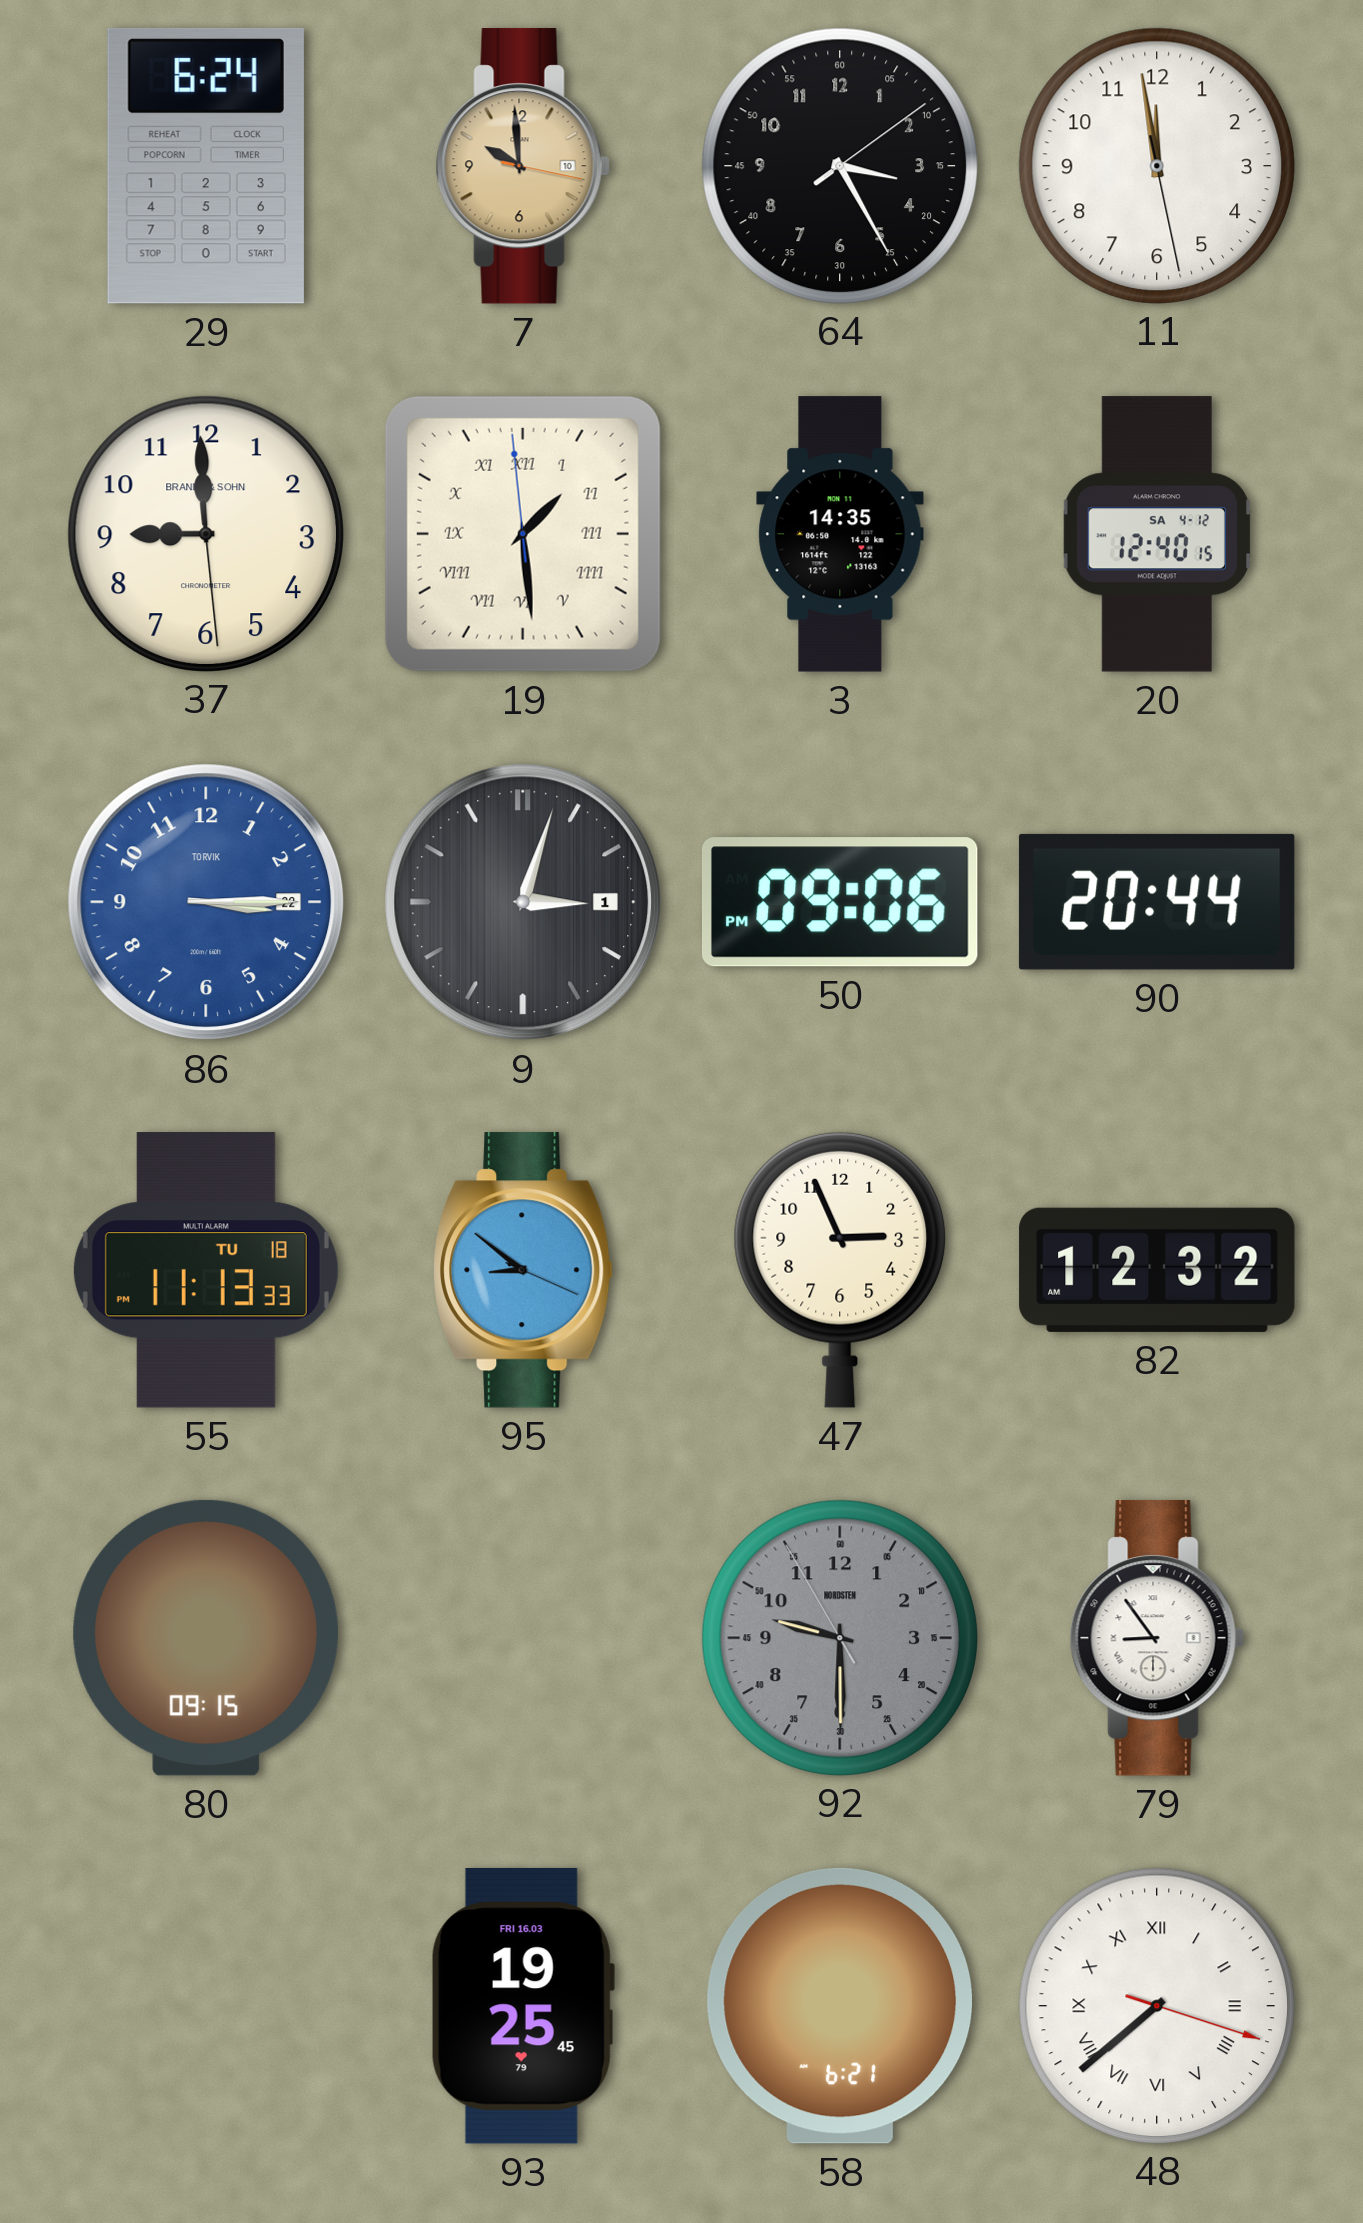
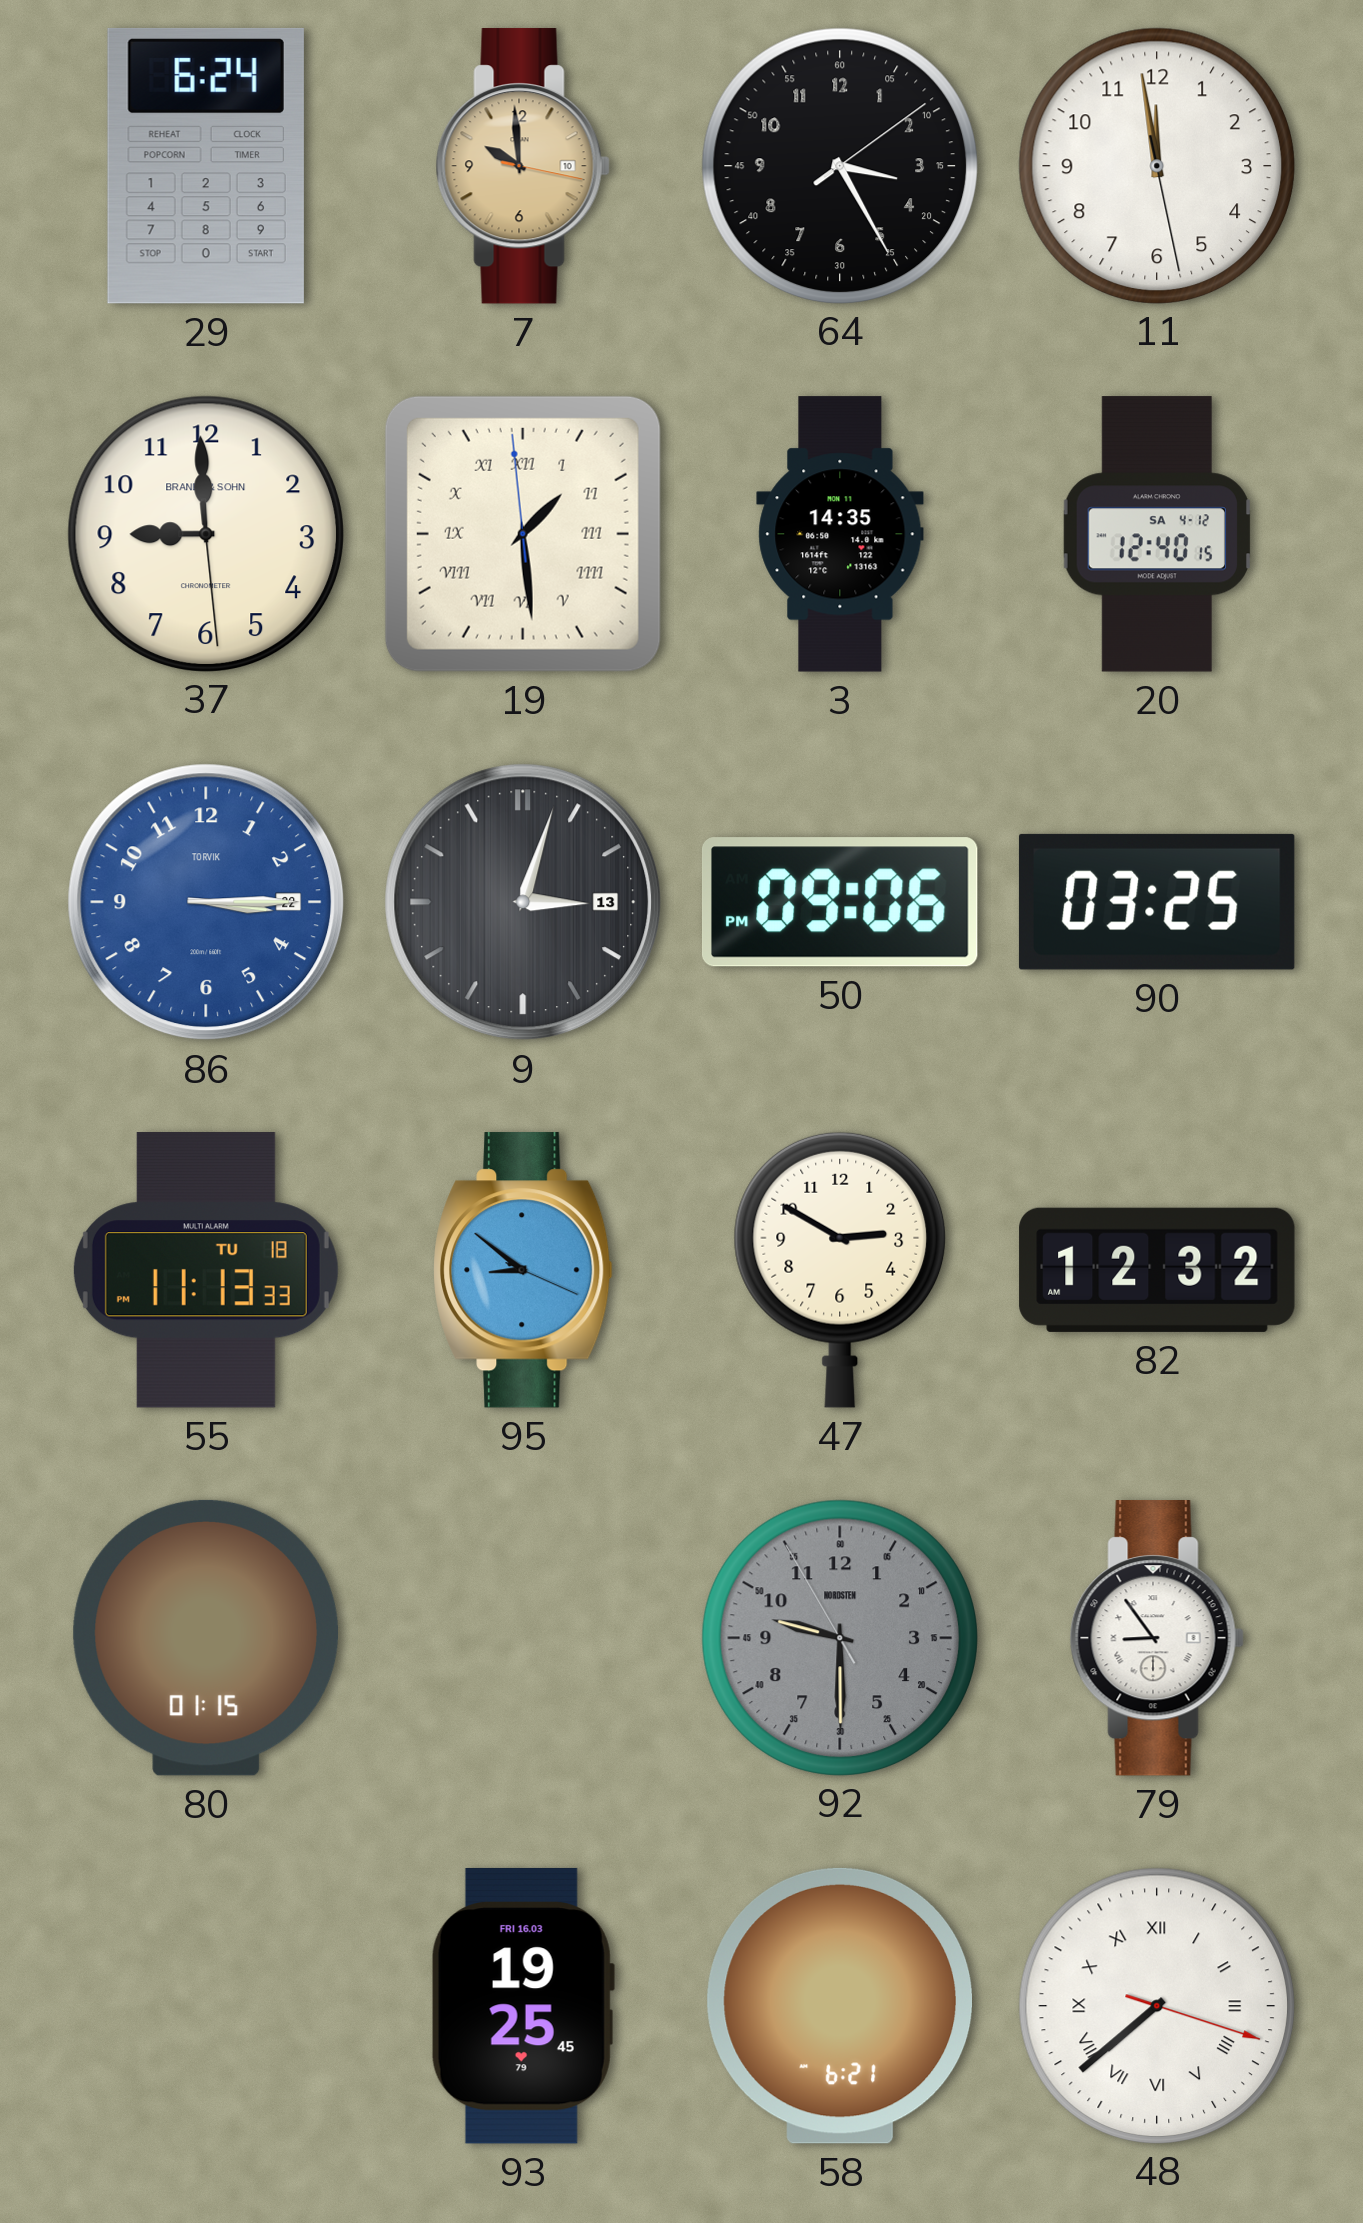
9 date: 1 -> 13
90: 20:44 -> 03:25
47: 2:56 -> 2:50
80: 09:15 -> 01:15
